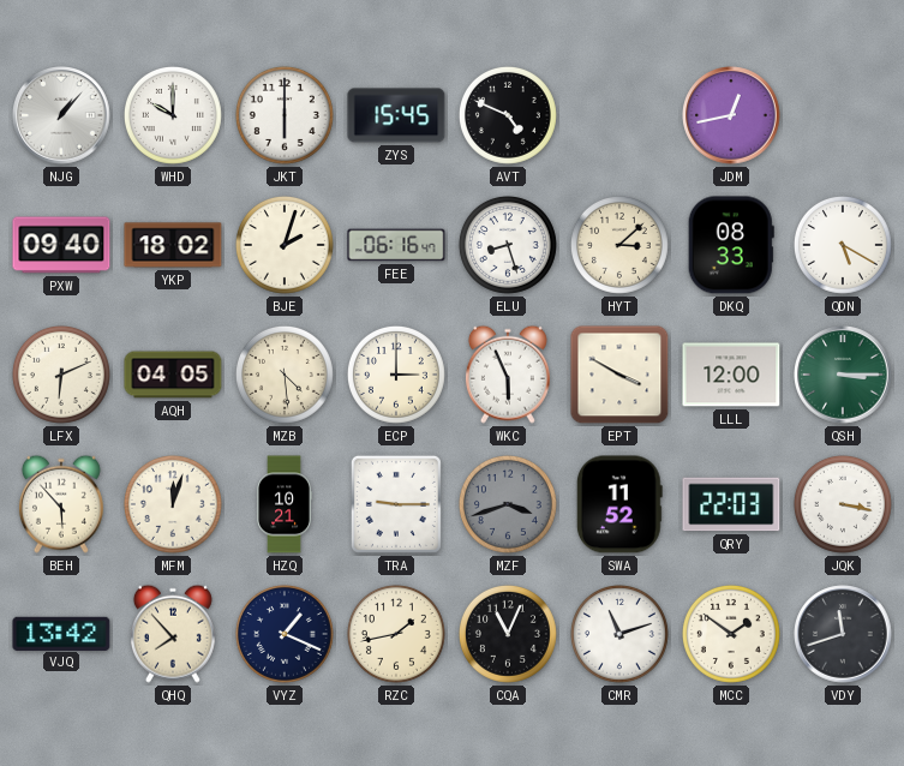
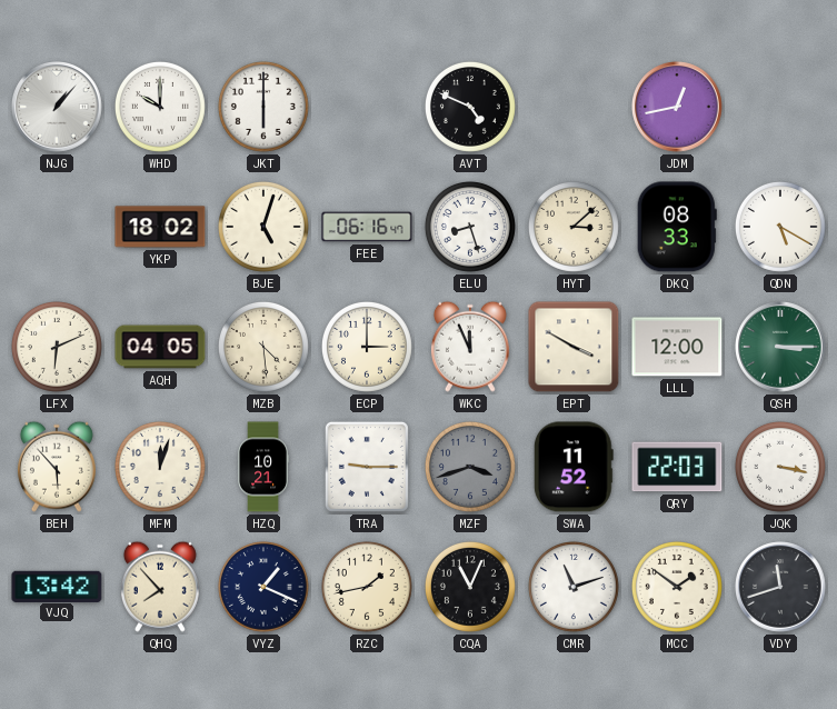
ZYS: 15:45 -> none
PXW: 09:40 -> none
BJE: 2:03 -> 5:03
WKC: 5:56 -> 11:56
